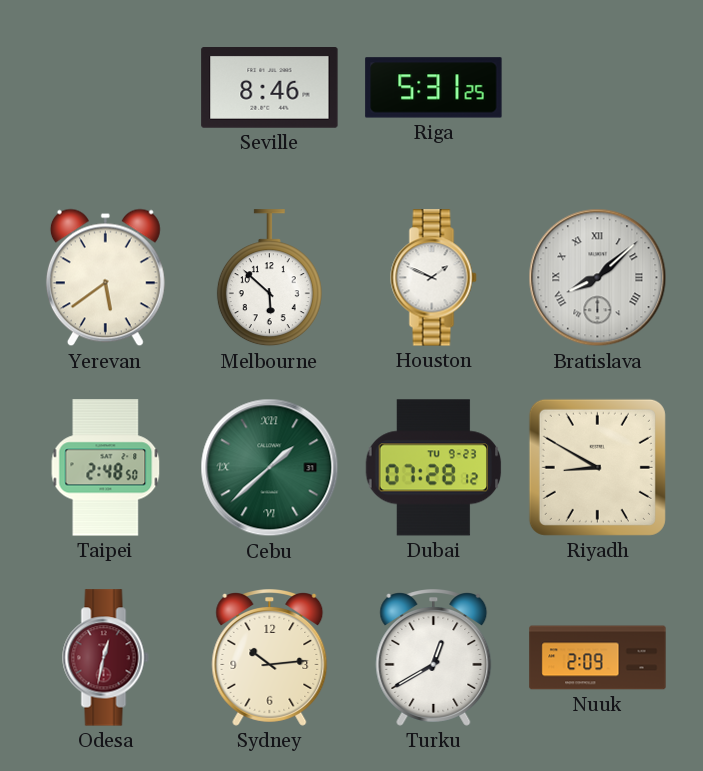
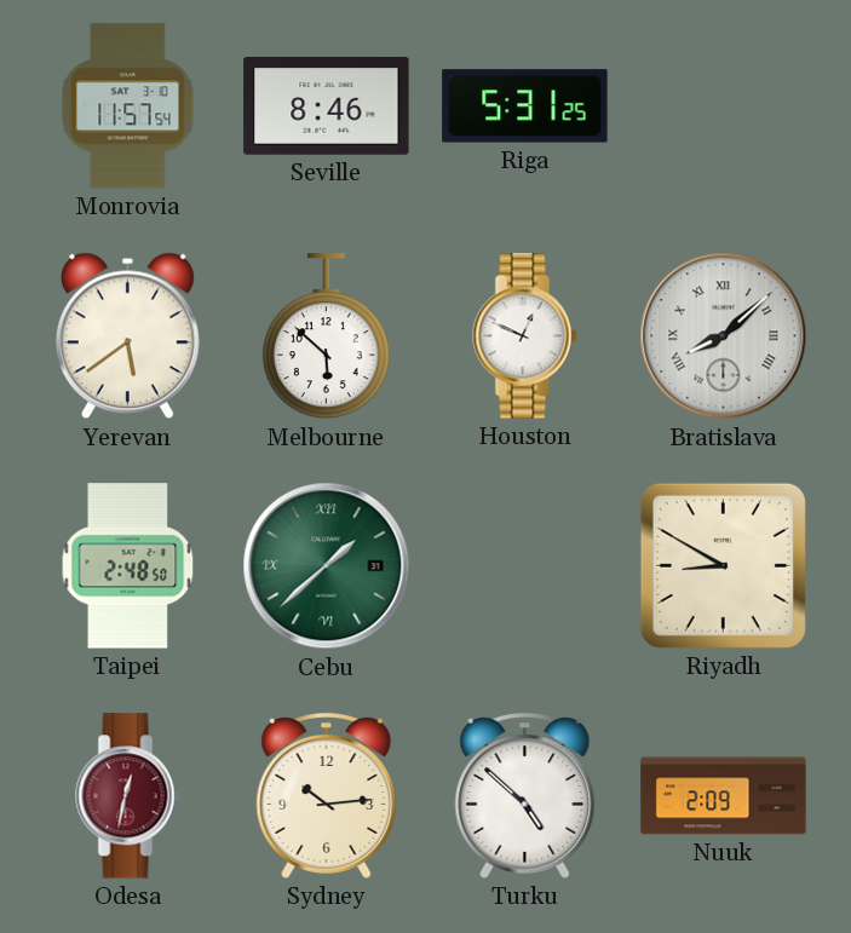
Monrovia: none -> 11:57
Houston: 1:49 -> 12:49
Dubai: 07:28 -> none
Turku: 12:40 -> 4:52
